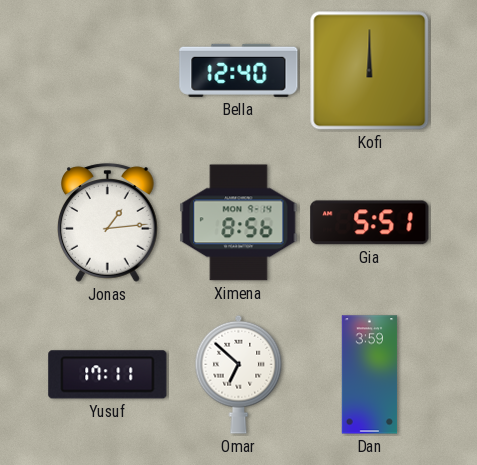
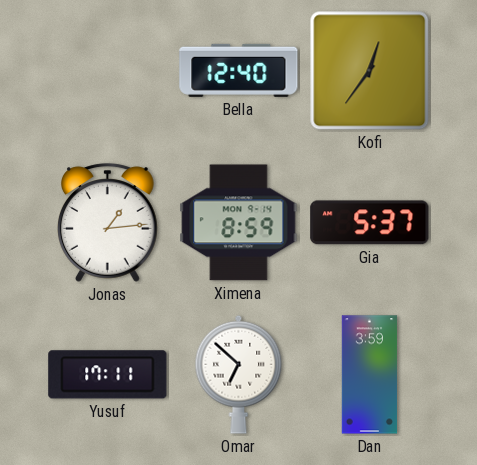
Kofi: 12:00 -> 12:36
Ximena: 8:56 -> 8:59
Gia: 5:51 -> 5:37
